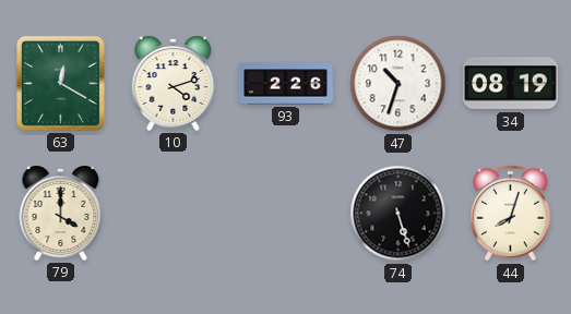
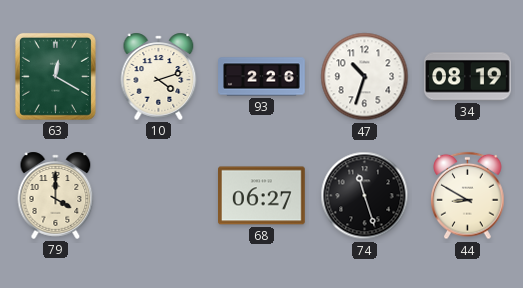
68: none -> 06:27
74: 5:27 -> 11:27
44: 8:03 -> 8:50
